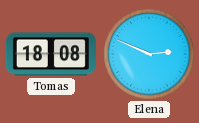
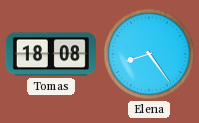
Elena: 2:49 -> 8:24
